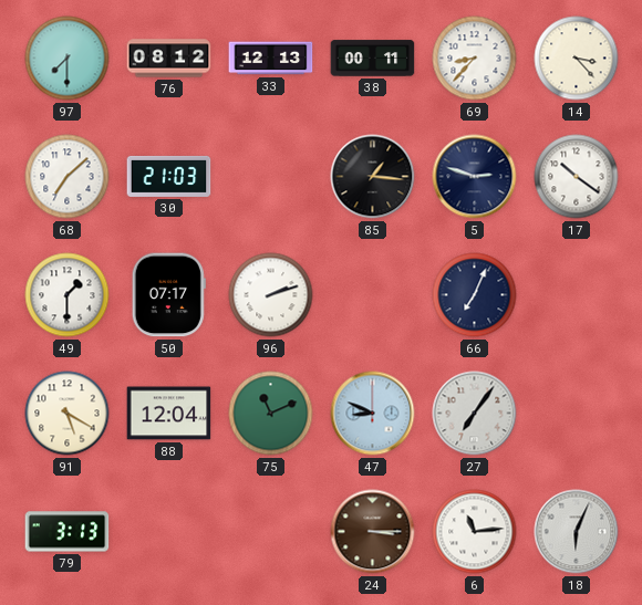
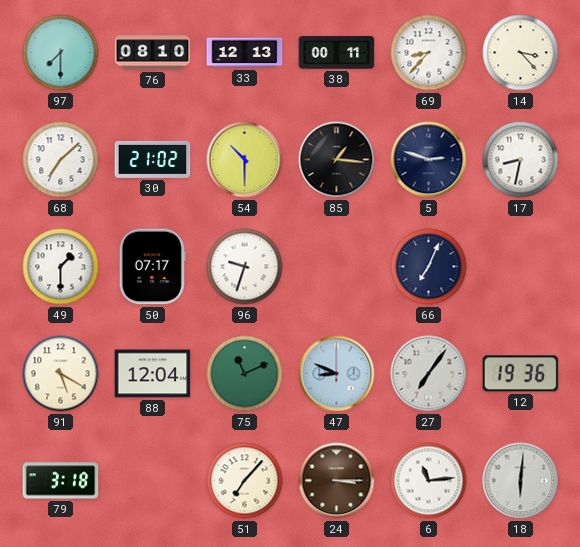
76: 08:12 -> 08:10
30: 21:03 -> 21:02
54: none -> 10:30
17: 10:21 -> 8:32
96: 2:12 -> 9:33
12: none -> 19:36
79: 3:13 -> 3:18
51: none -> 7:07
18: 6:04 -> 6:01
